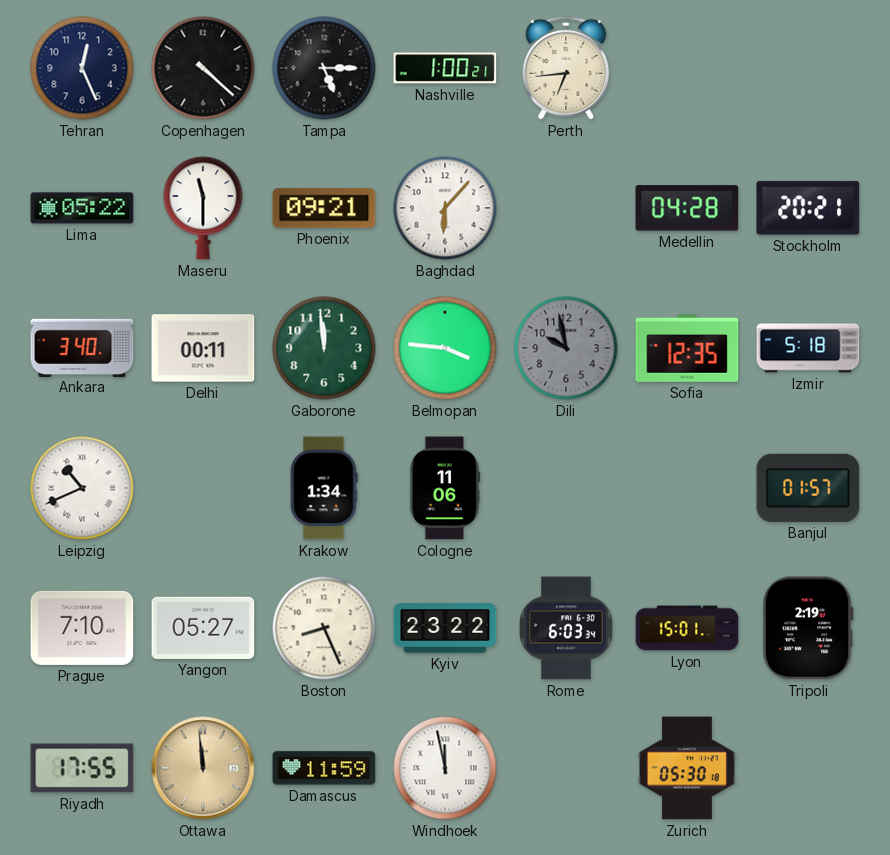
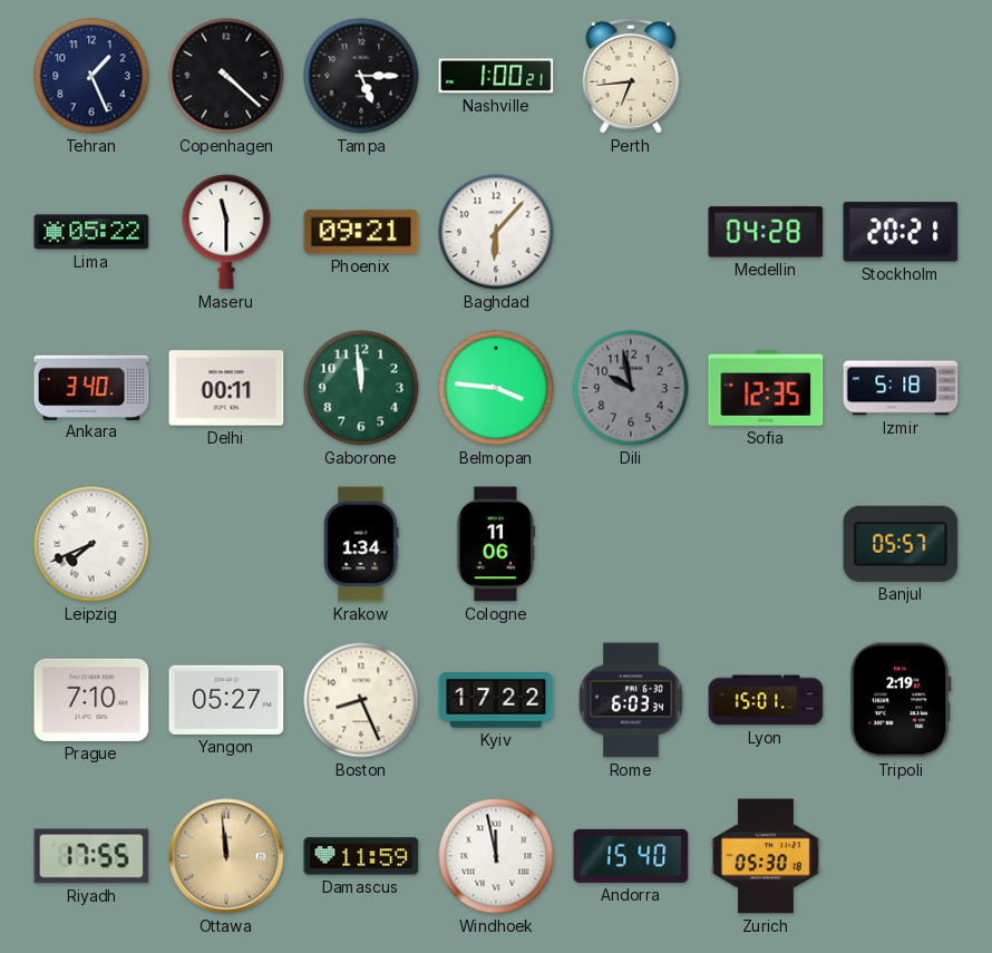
Tehran: 12:26 -> 1:26
Leipzig: 10:41 -> 7:41
Banjul: 01:57 -> 05:57
Kyiv: 23:22 -> 17:22
Andorra: none -> 15:40
